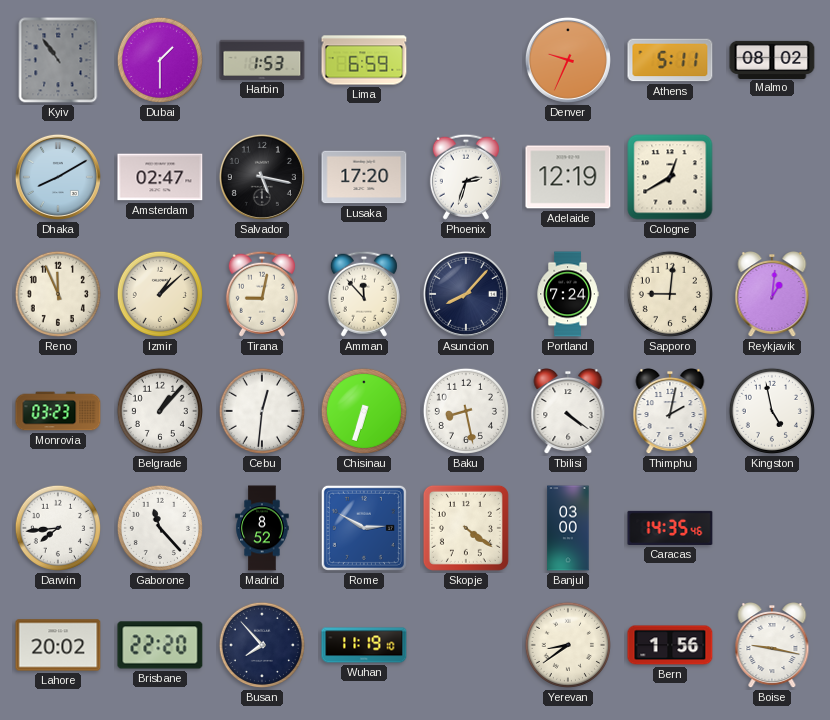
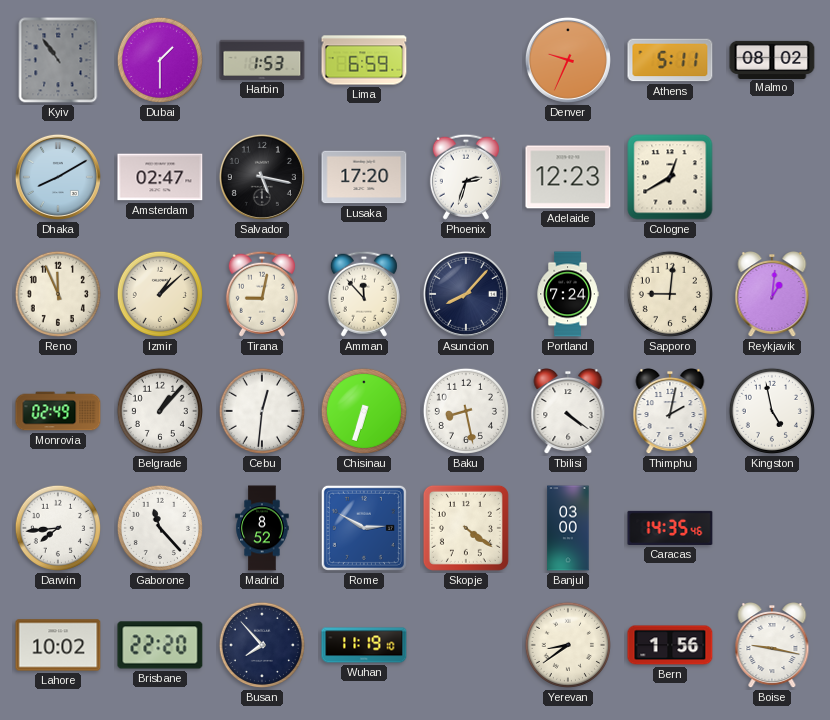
Adelaide: 12:19 -> 12:23
Monrovia: 03:23 -> 02:49
Lahore: 20:02 -> 10:02
